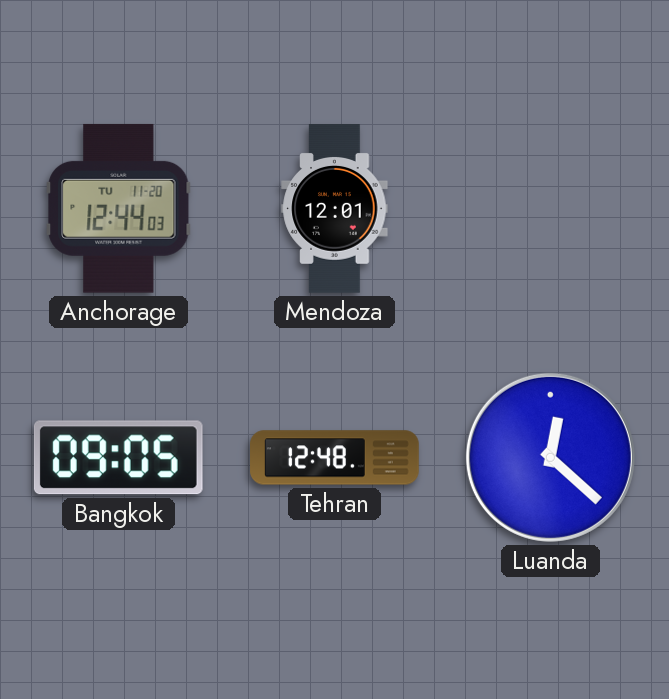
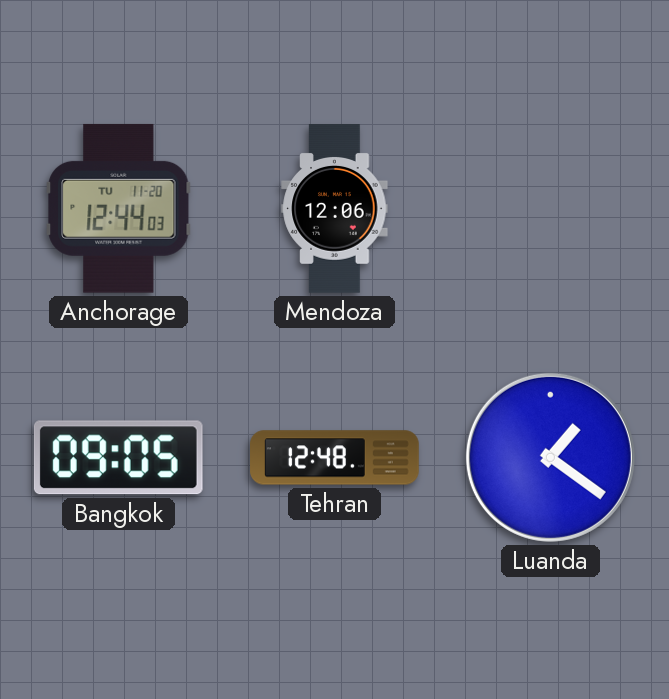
Mendoza: 12:01 -> 12:06
Luanda: 12:22 -> 1:21
